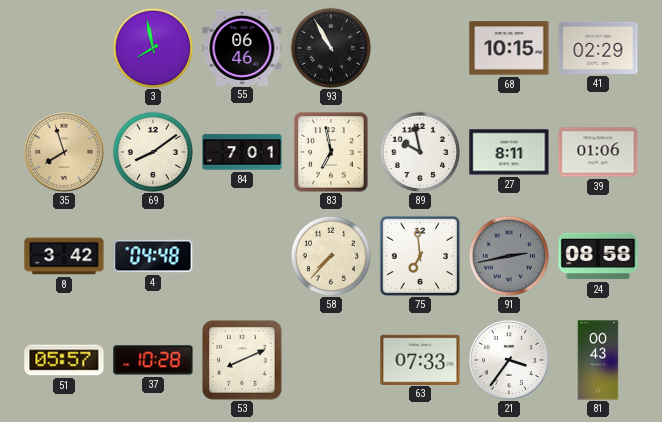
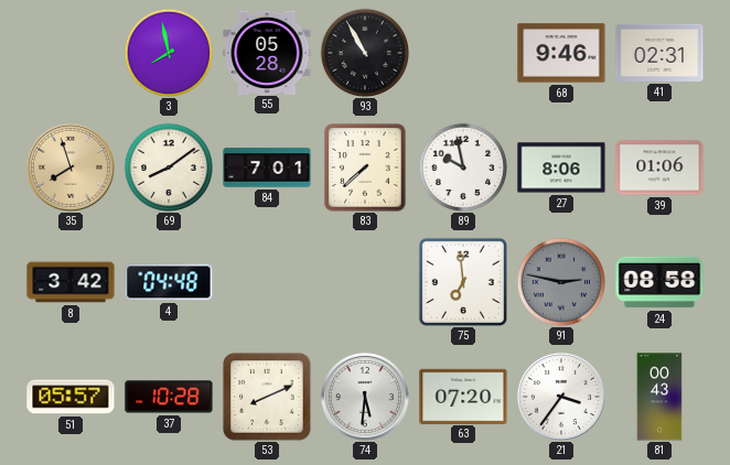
55: 06:46 -> 05:28
68: 10:15 -> 9:46
41: 02:29 -> 02:31
83: 6:58 -> 7:38
27: 8:11 -> 8:06
58: 7:37 -> none
91: 2:43 -> 2:47
74: none -> 5:31
63: 07:33 -> 07:20
